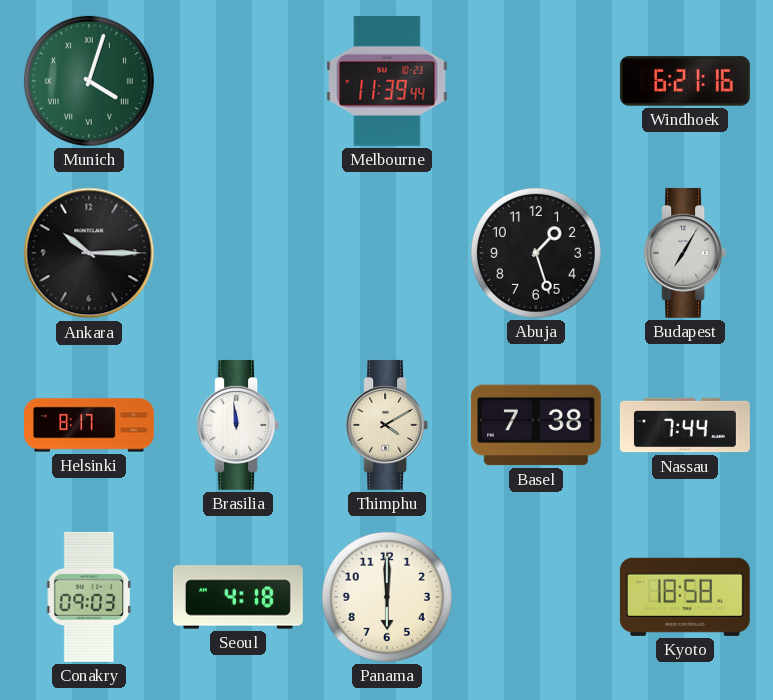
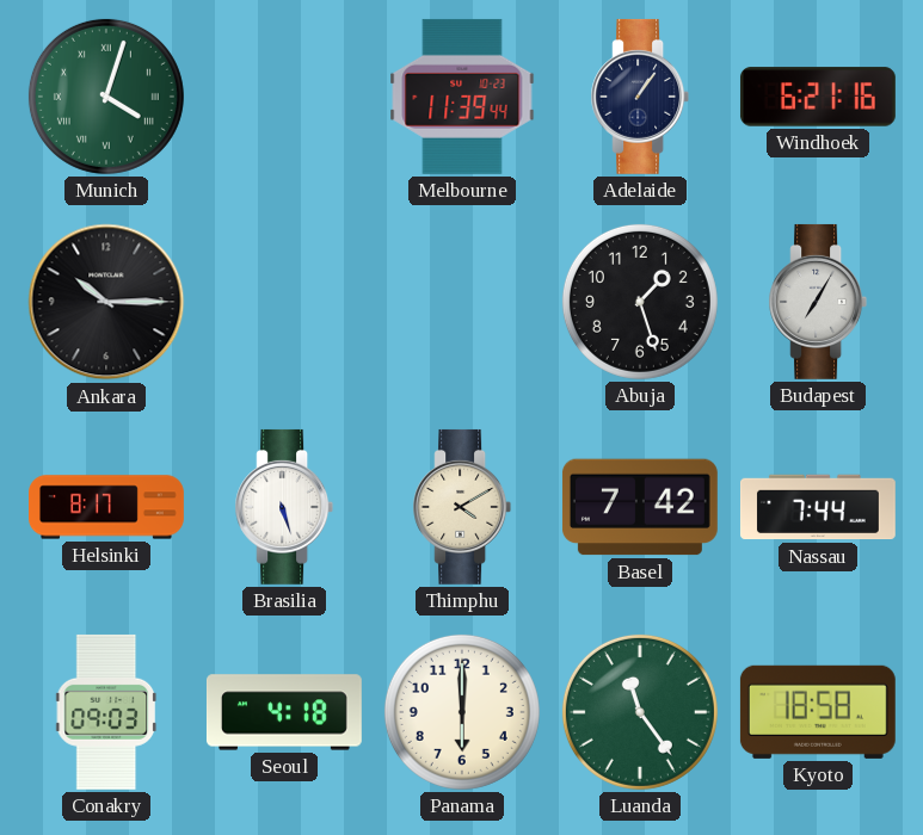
Adelaide: none -> 1:06
Brasilia: 11:59 -> 5:27
Basel: 7:38 -> 7:42
Luanda: none -> 11:24
